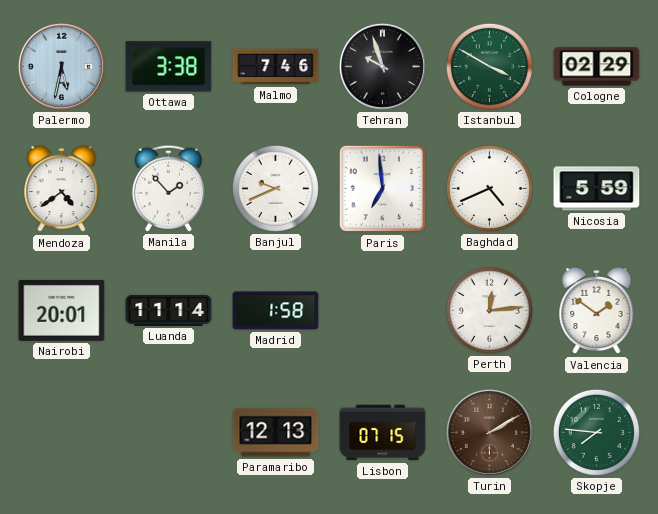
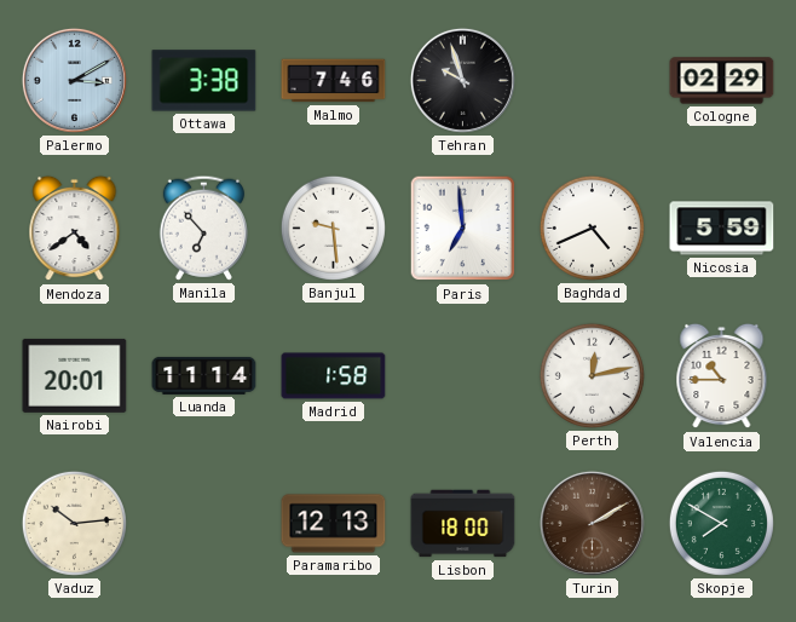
Palermo: 5:32 -> 3:10
Istanbul: 3:50 -> none
Manila: 1:53 -> 6:53
Banjul: 9:41 -> 9:29
Perth: 12:14 -> 12:13
Valencia: 1:51 -> 10:45
Vaduz: none -> 10:14
Lisbon: 07:15 -> 18:00
Skopje: 7:46 -> 7:50
